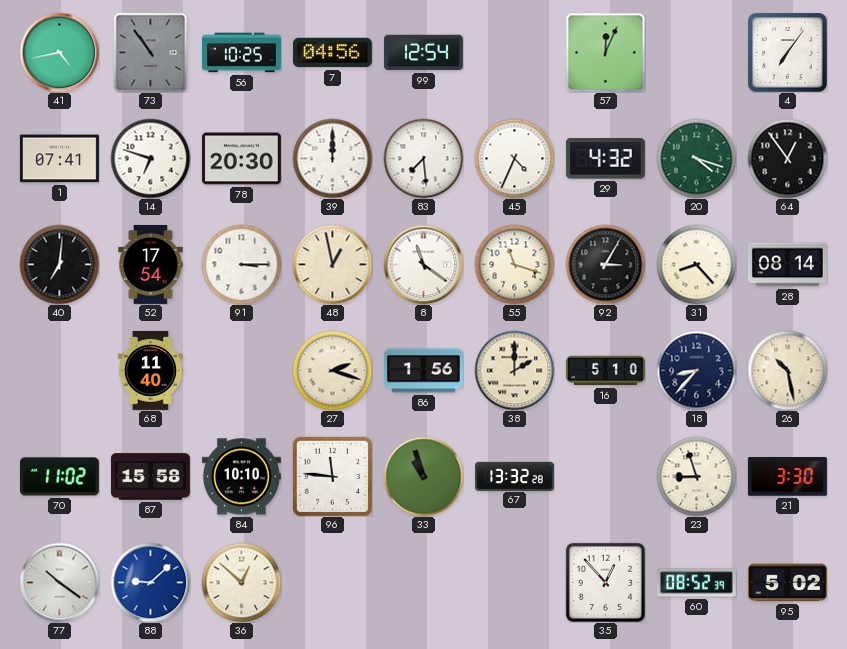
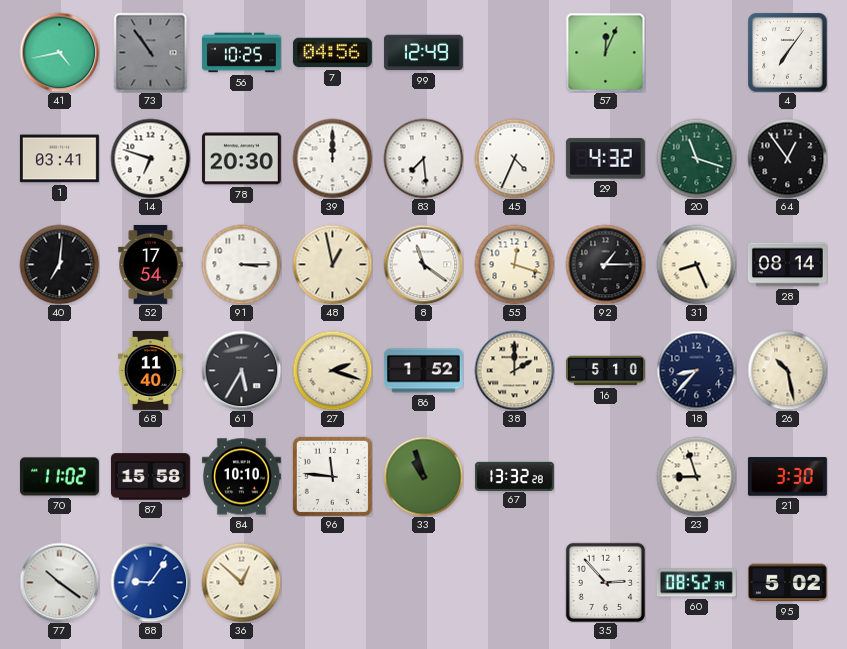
99: 12:54 -> 12:49
1: 07:41 -> 03:41
20: 4:18 -> 11:18
55: 11:18 -> 12:18
92: 3:05 -> 1:15
31: 8:23 -> 8:26
61: none -> 5:35
86: 1:56 -> 1:52
88: 9:08 -> 9:06
35: 12:53 -> 2:53
